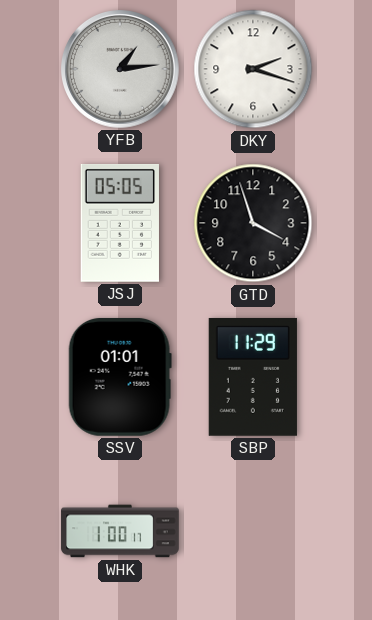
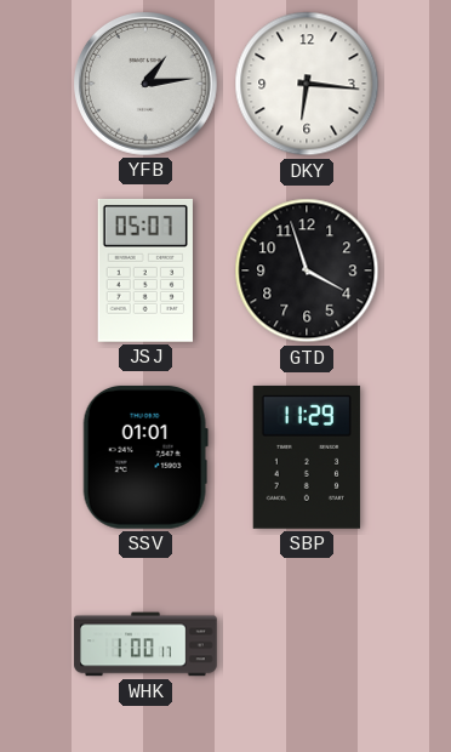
DKY: 2:18 -> 6:16
JSJ: 05:05 -> 05:07
